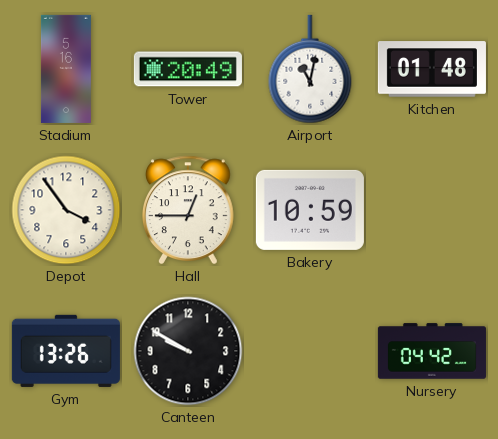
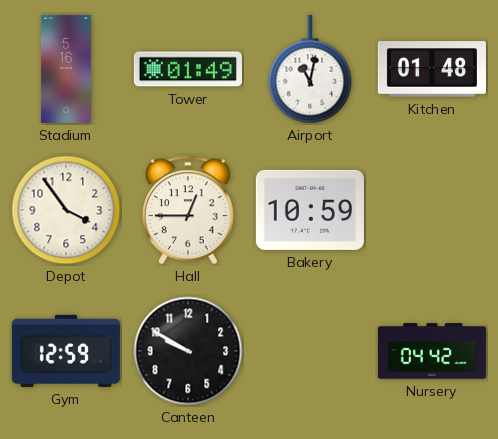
Tower: 20:49 -> 01:49
Gym: 13:26 -> 12:59
